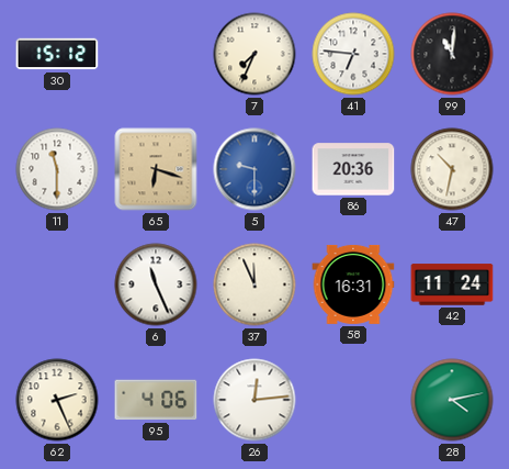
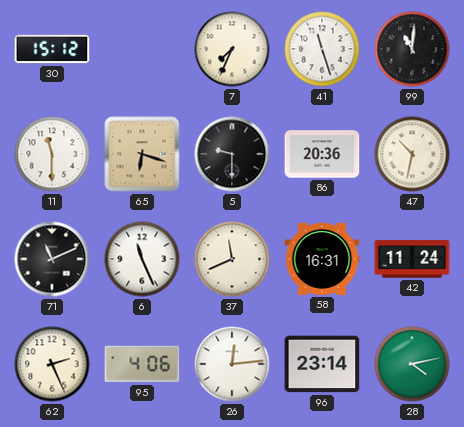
41: 6:46 -> 11:27
5 dial: blue -> black
71: none -> 11:11
37: 11:56 -> 11:41
96: none -> 23:14
